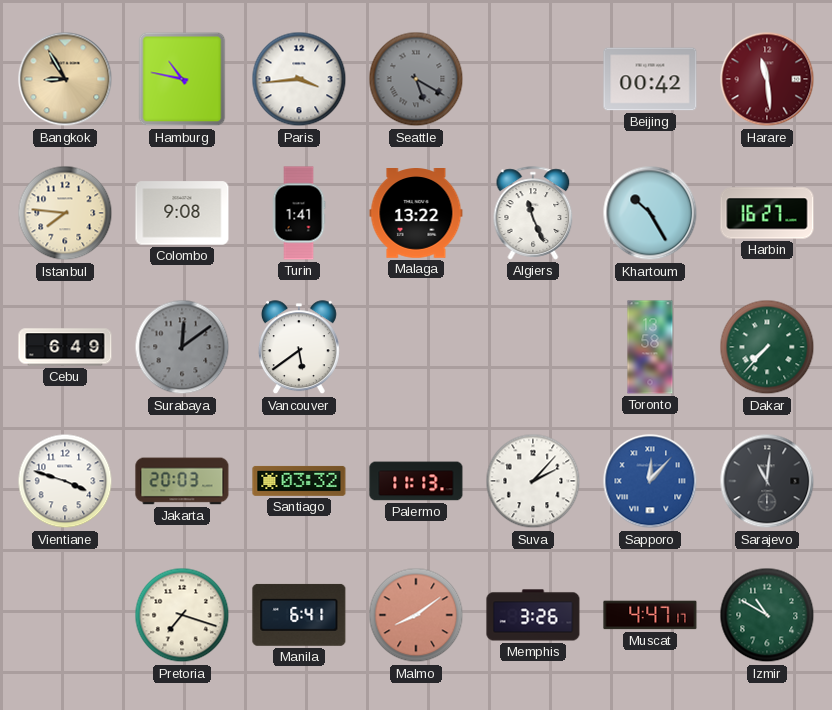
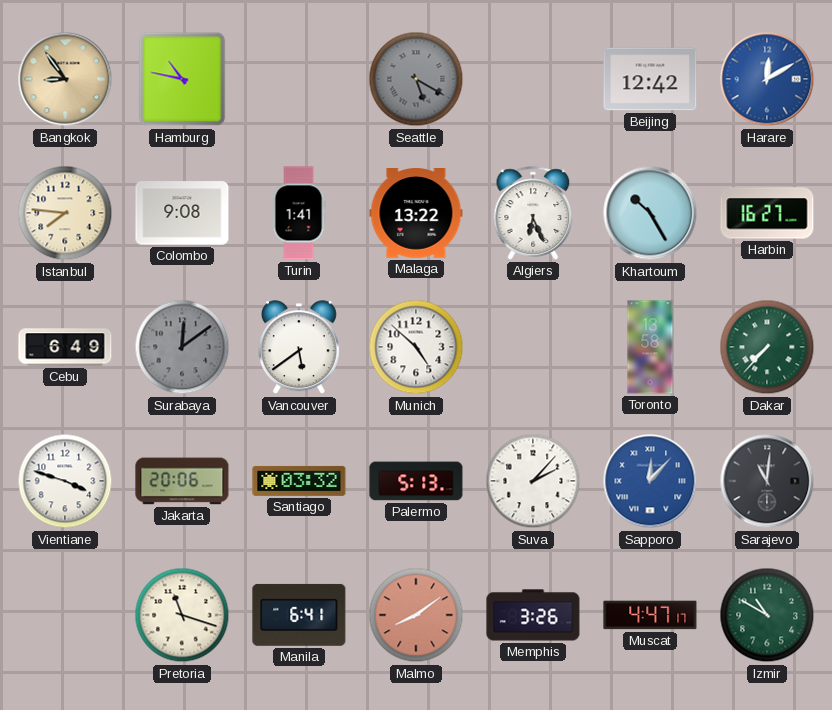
Bangkok: 8:55 -> 8:54
Paris: 3:44 -> none
Beijing: 00:42 -> 12:42
Harare: 11:29 -> 12:10
Harare dial: burgundy -> blue
Algiers: 11:26 -> 6:26
Munich: none -> 4:52
Jakarta: 20:03 -> 20:06
Palermo: 11:13 -> 5:13
Pretoria: 7:18 -> 11:18
